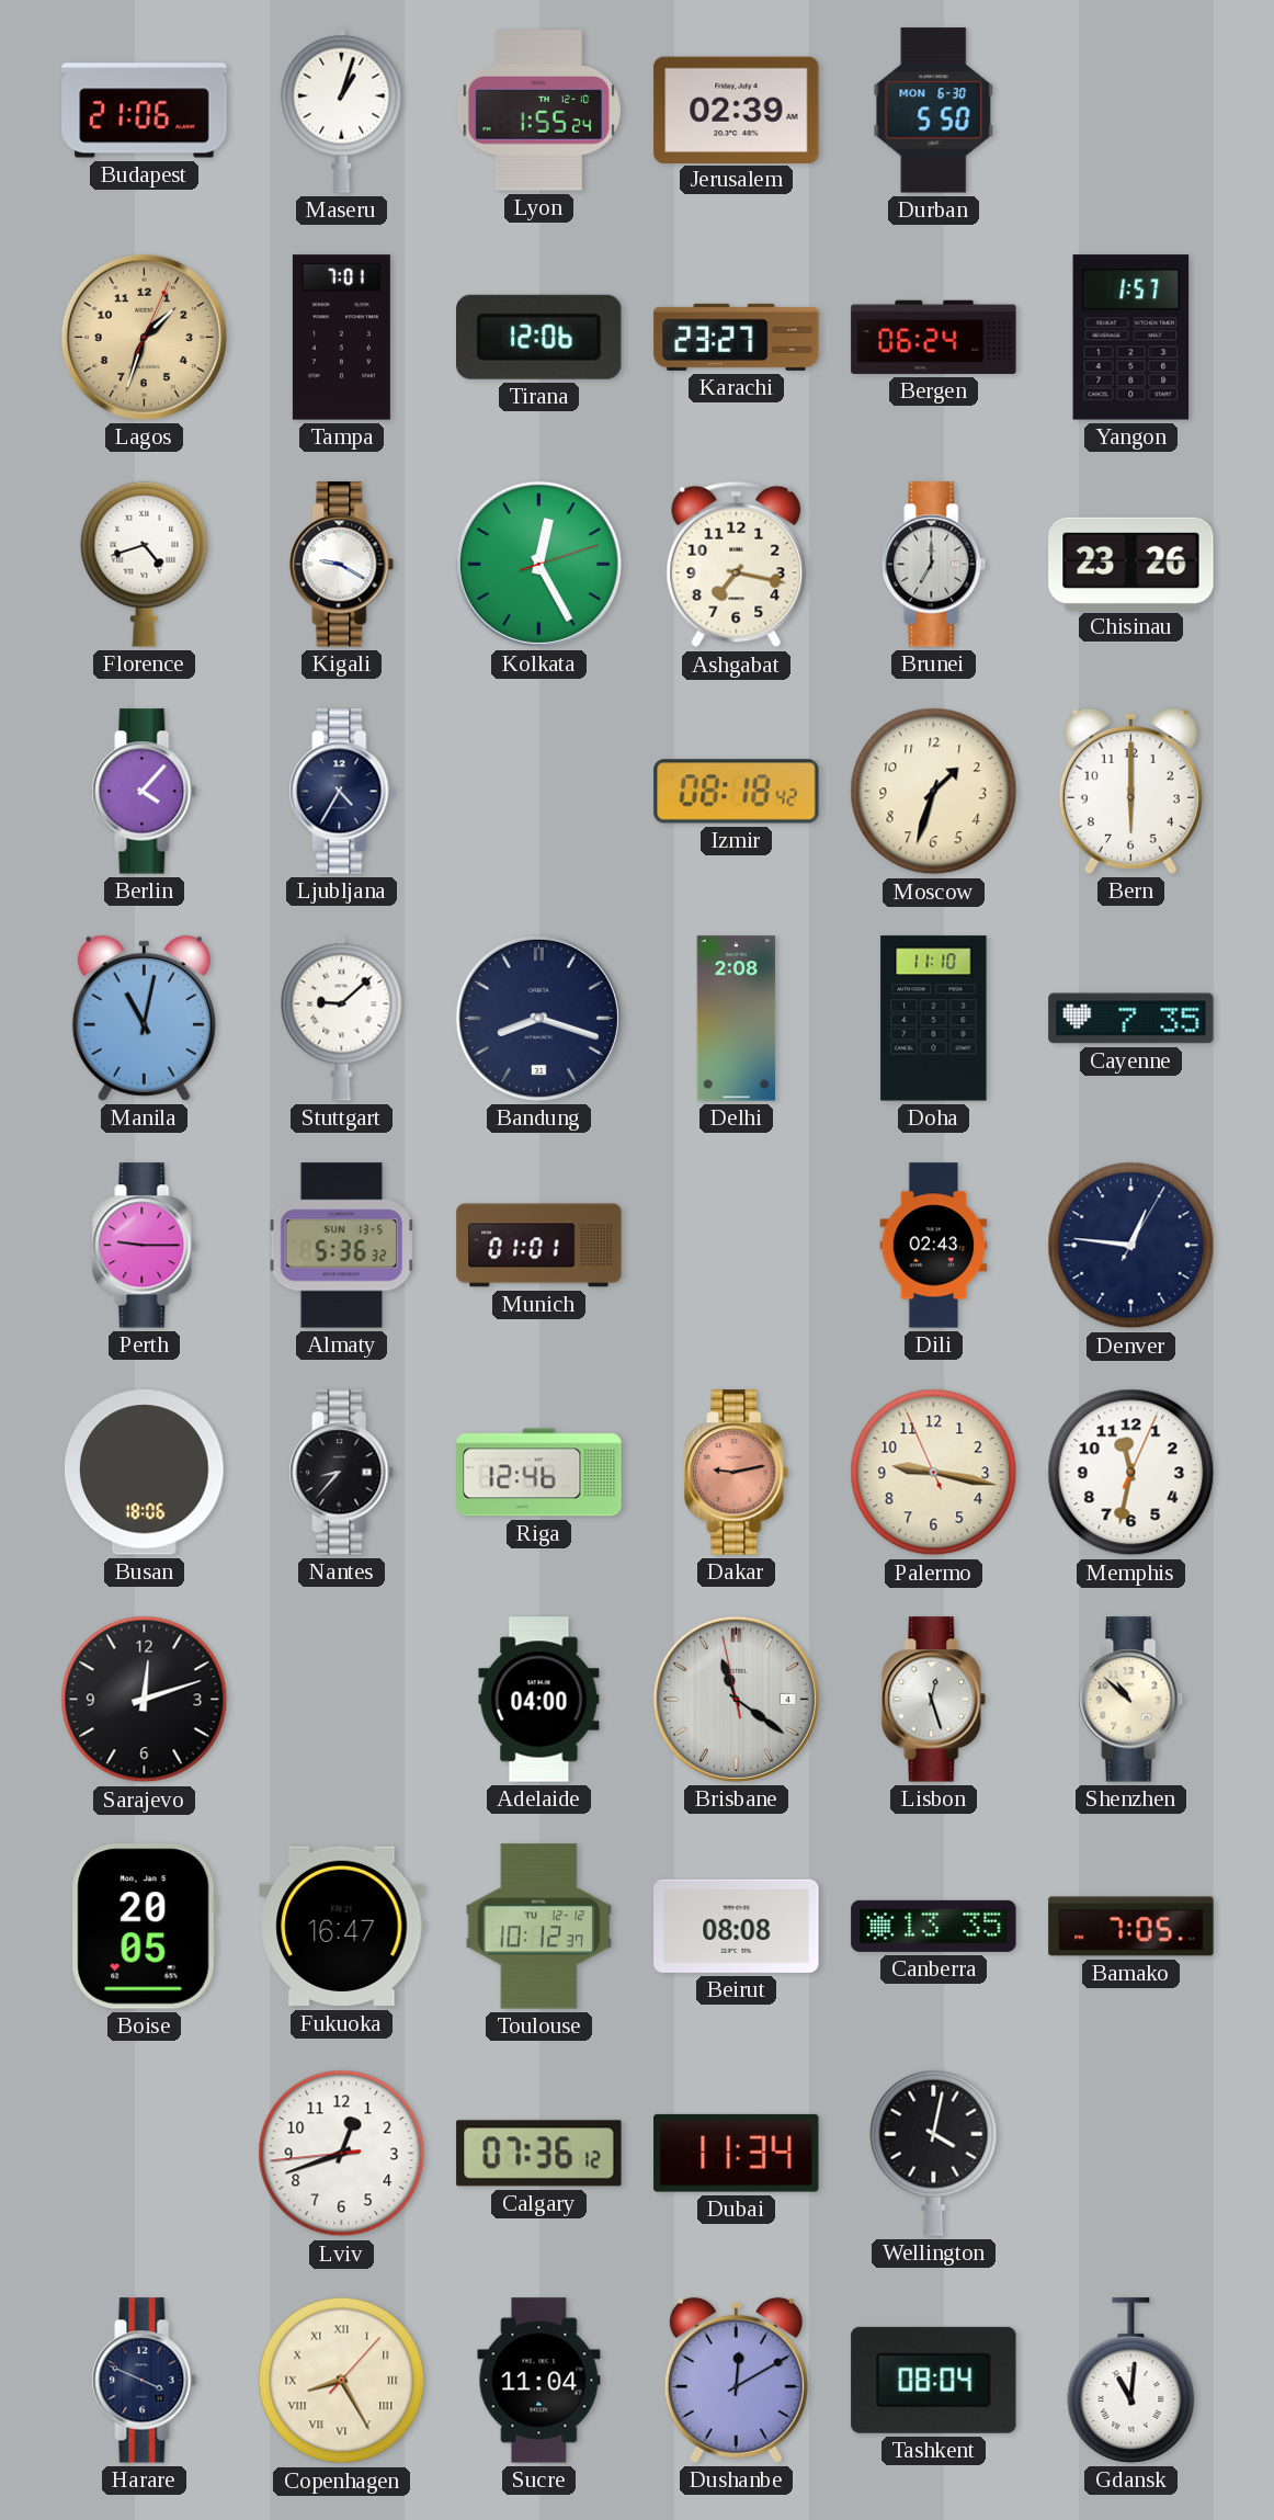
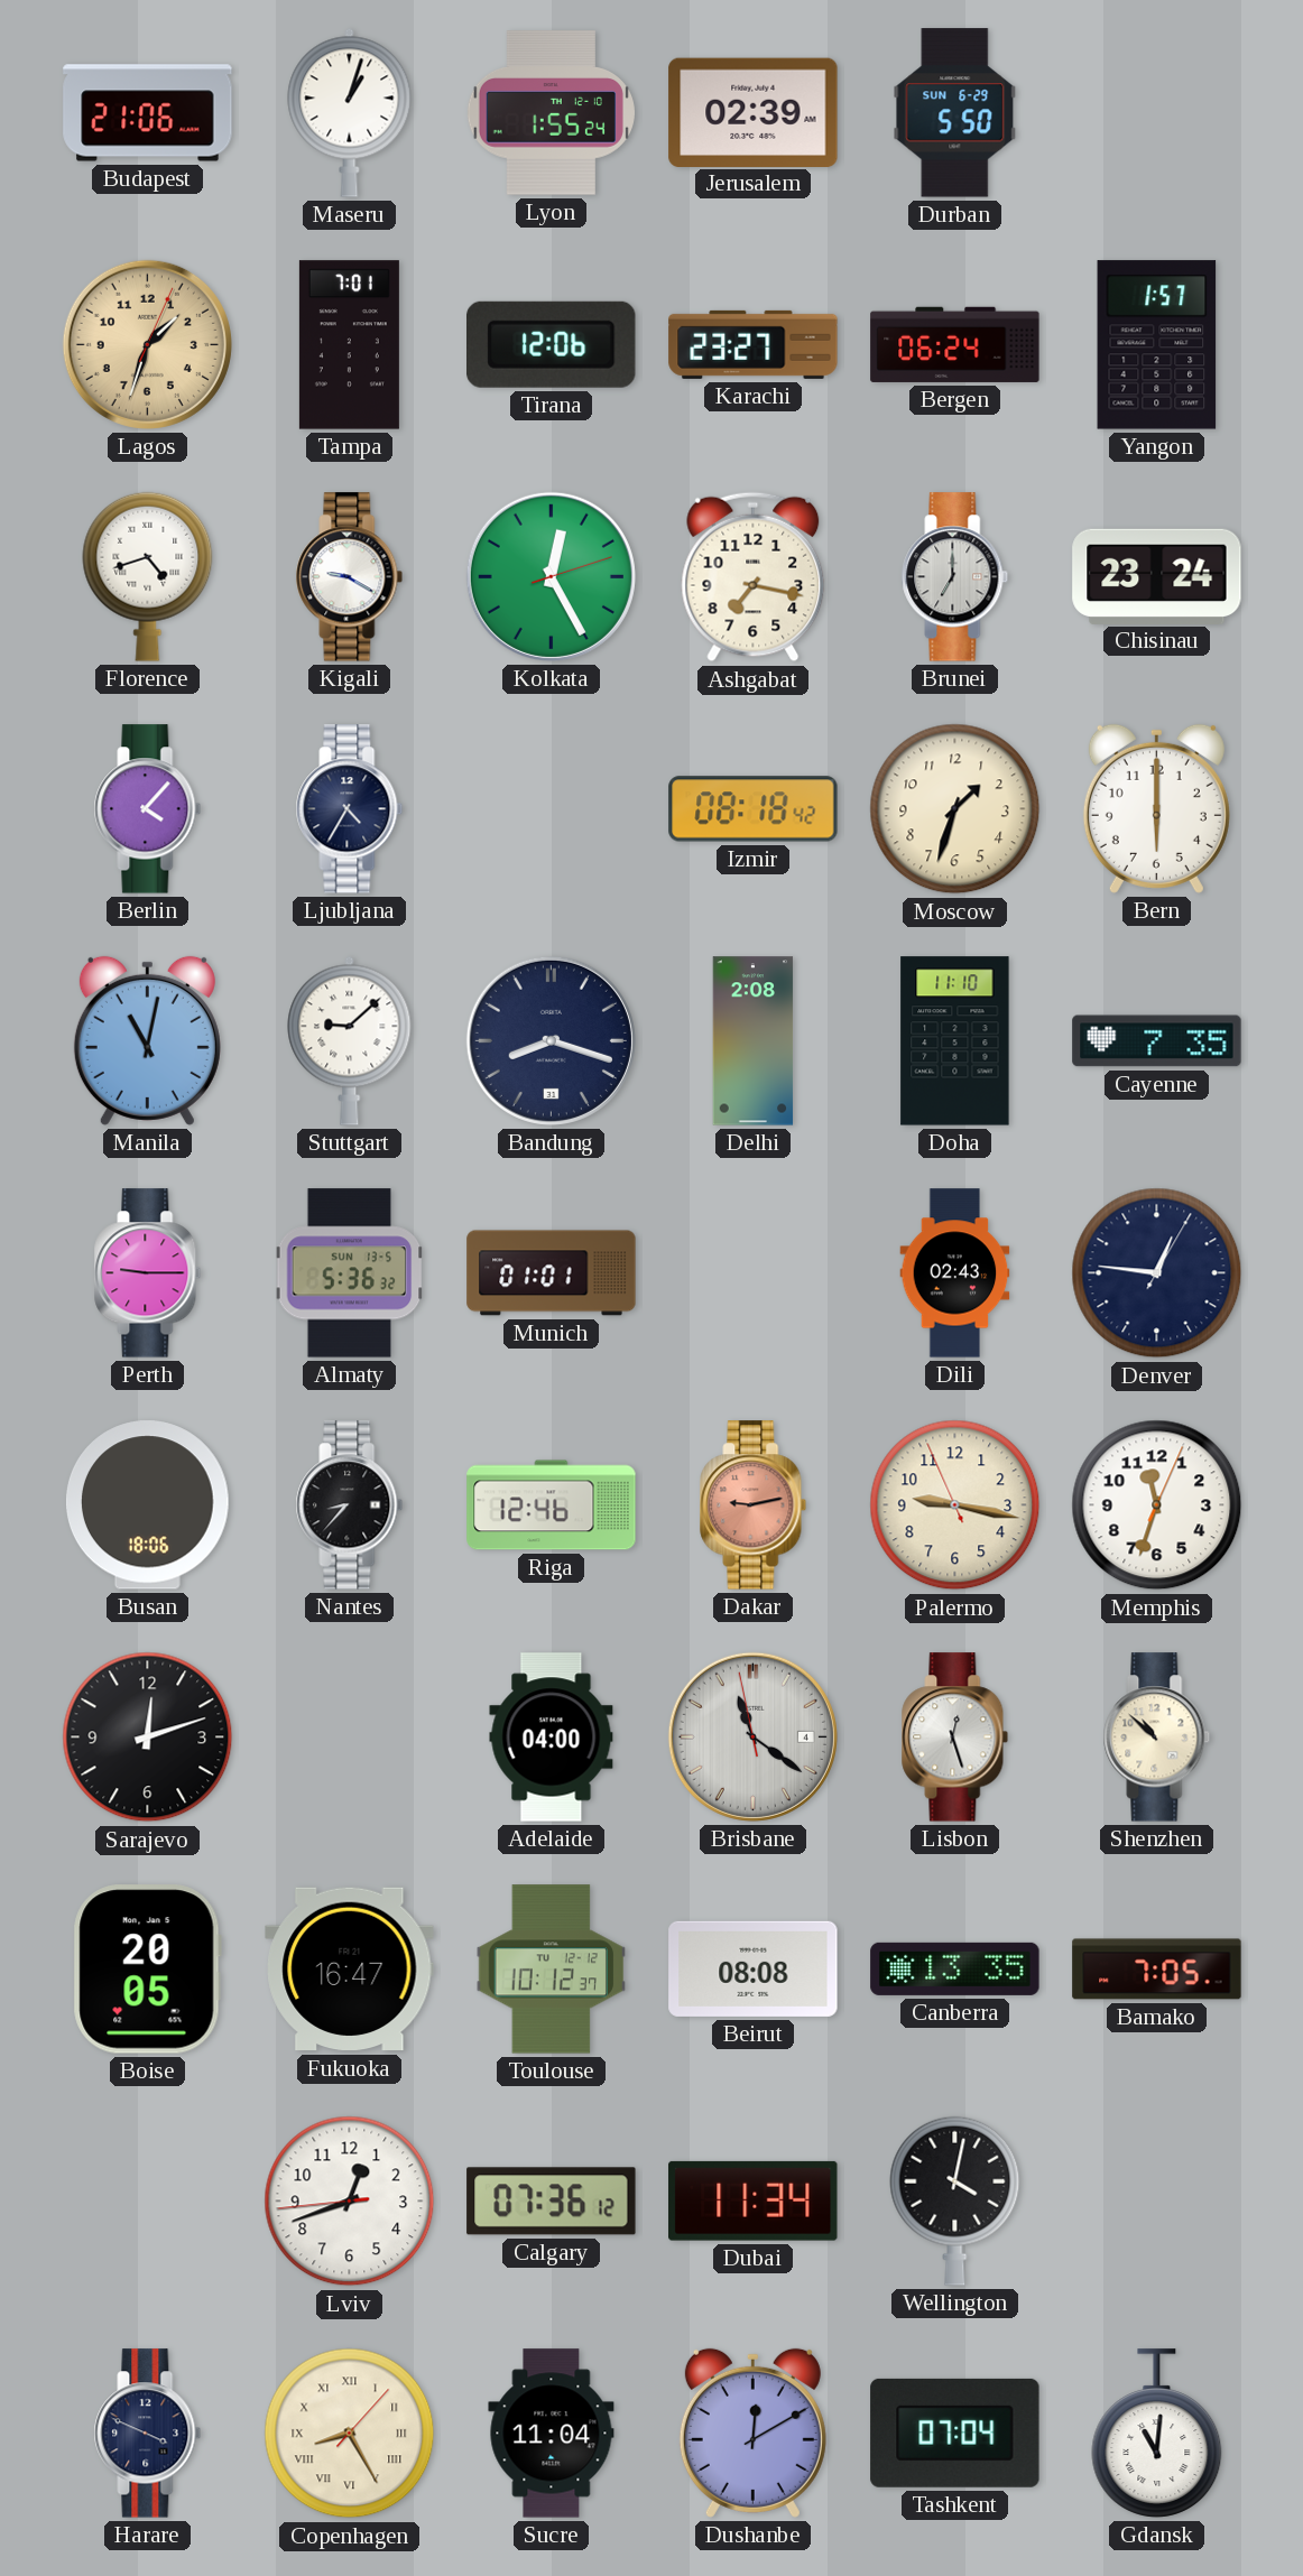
Durban date: MON 6-30 -> SUN 6-29
Chisinau: 23:26 -> 23:24
Memphis: 11:32 -> 11:33
Tashkent: 08:04 -> 07:04
